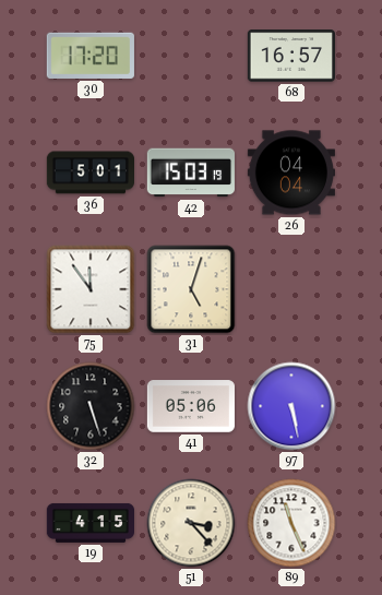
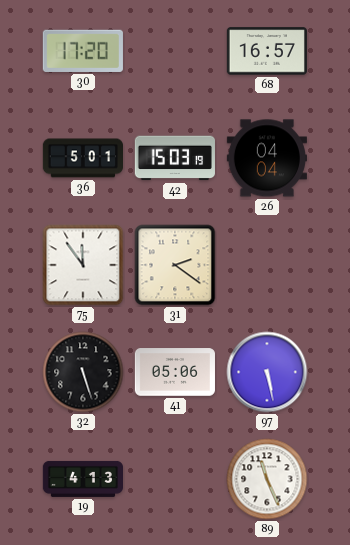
31: 5:03 -> 2:21
19: 4:15 -> 4:13
51: 3:23 -> none
